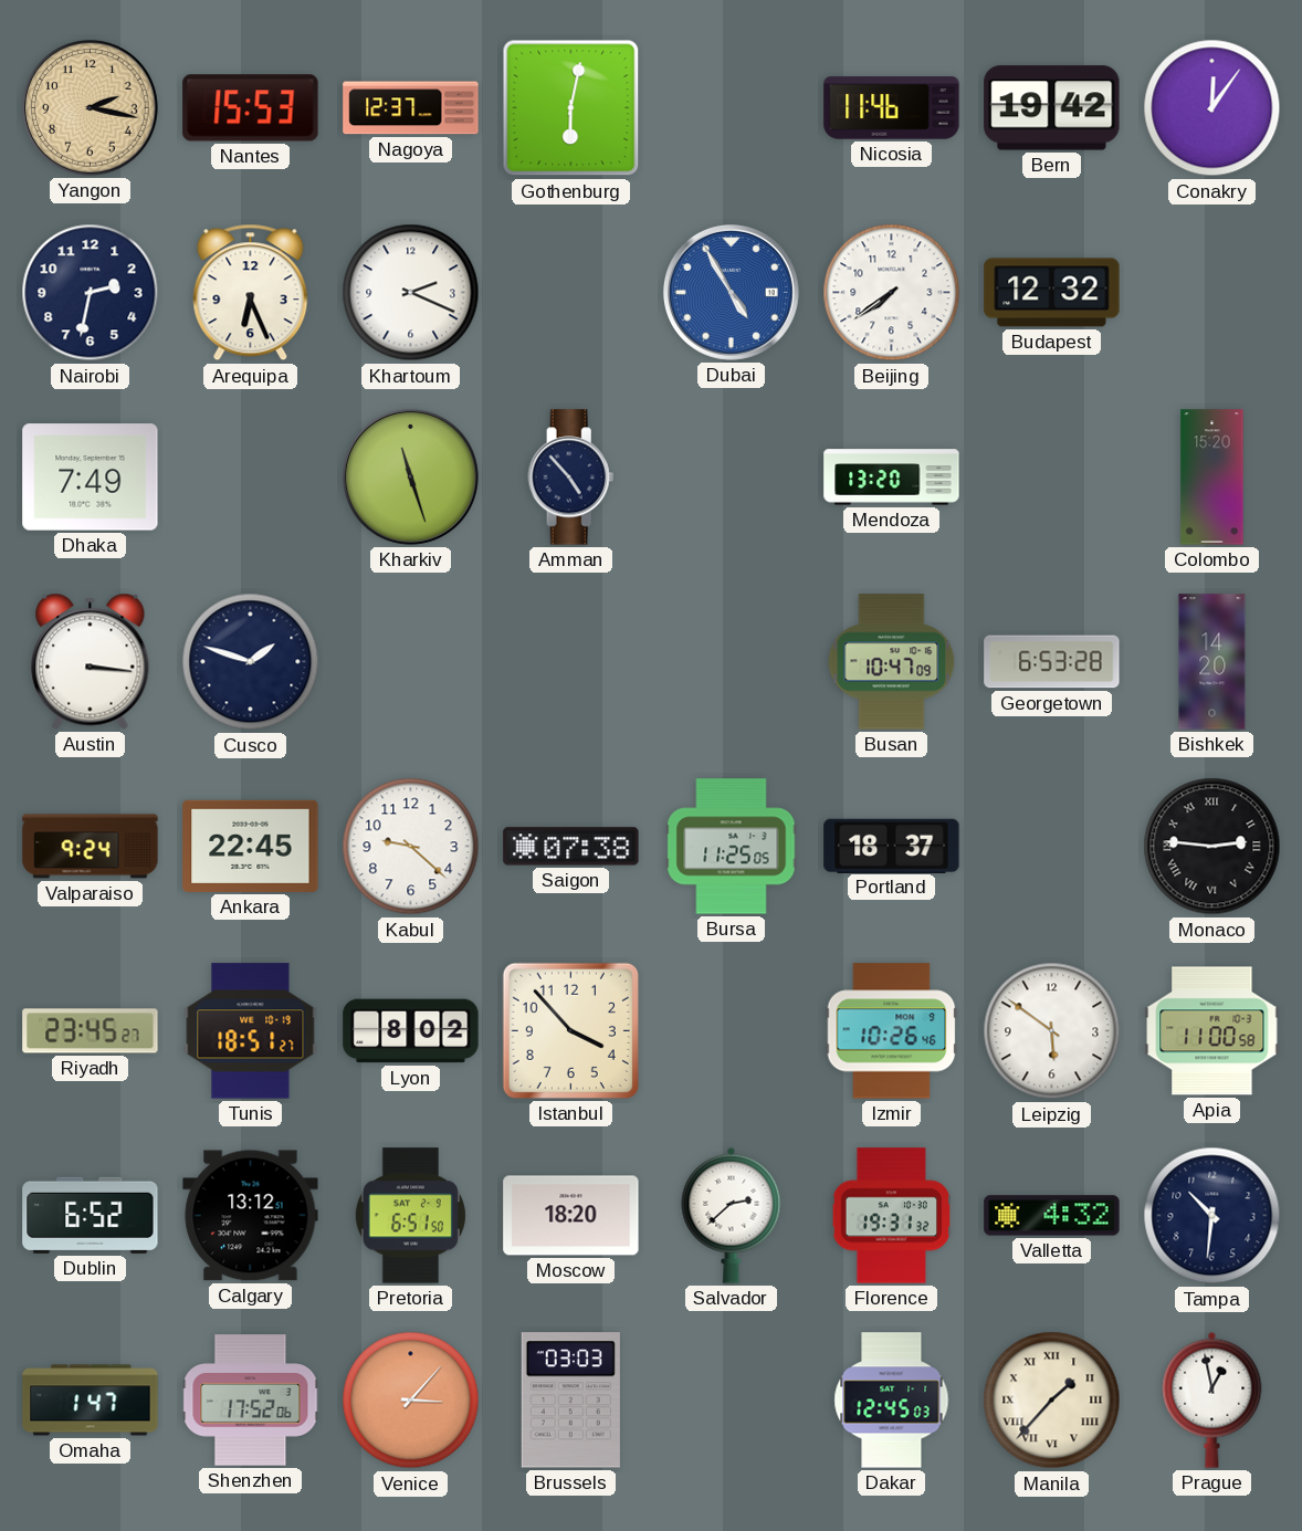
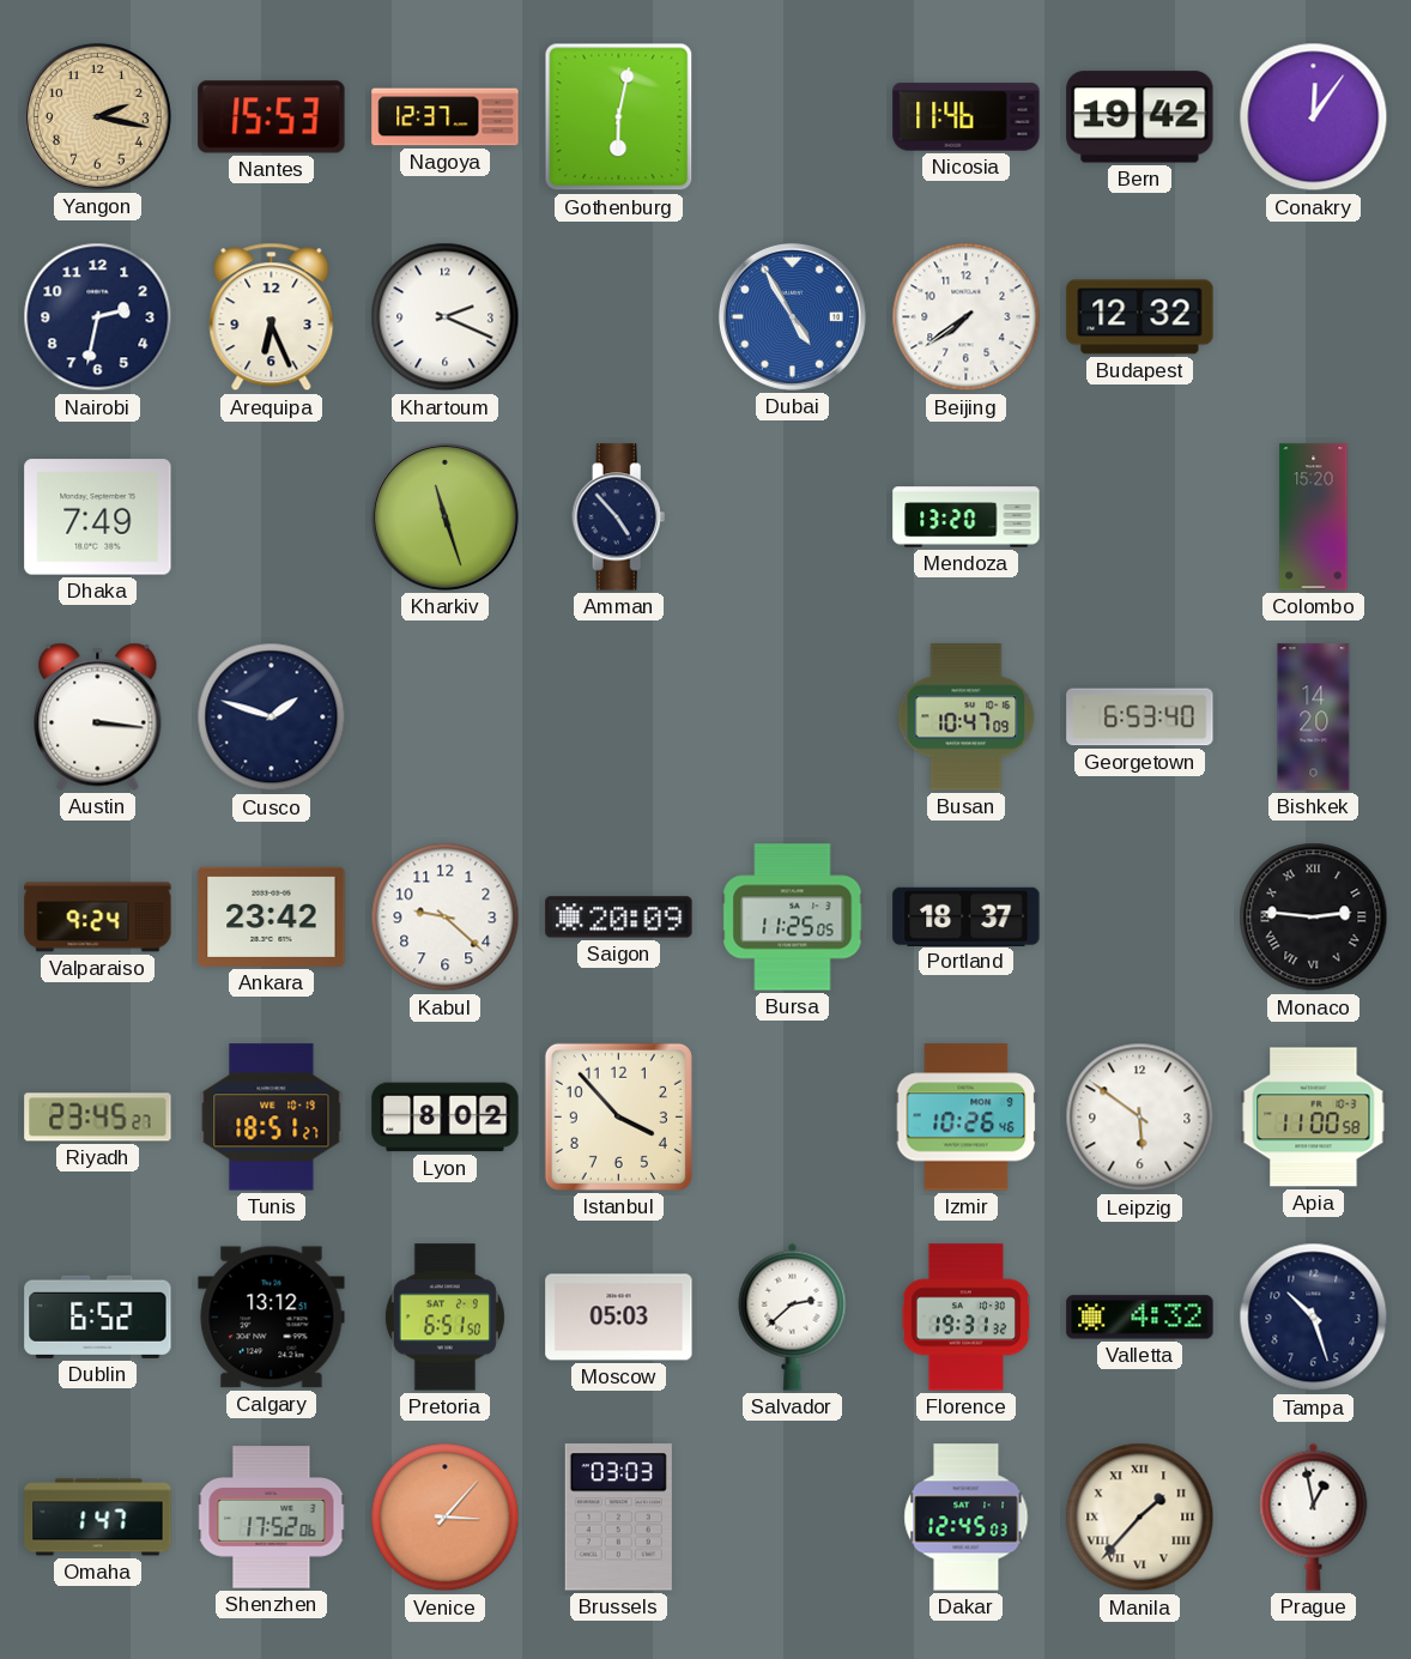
Georgetown: 6:53:28 -> 6:53:40
Ankara: 22:45 -> 23:42
Saigon: 07:38 -> 20:09
Moscow: 18:20 -> 05:03
Tampa: 10:31 -> 10:27
